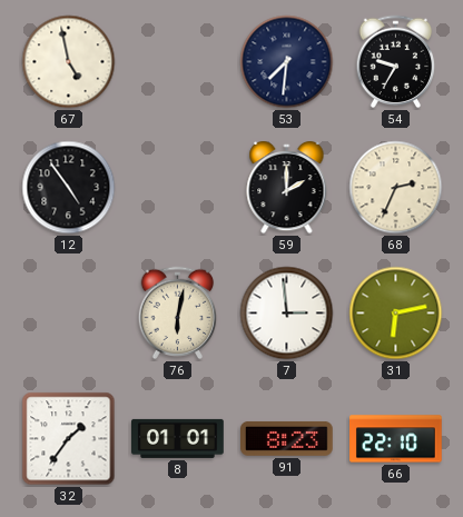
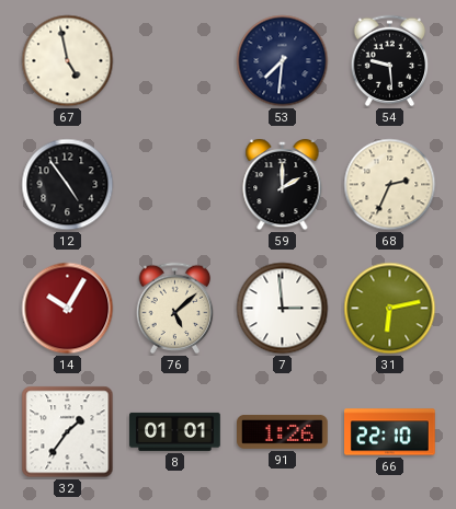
54: 9:35 -> 9:29
14: none -> 10:05
76: 6:02 -> 5:08
91: 8:23 -> 1:26
